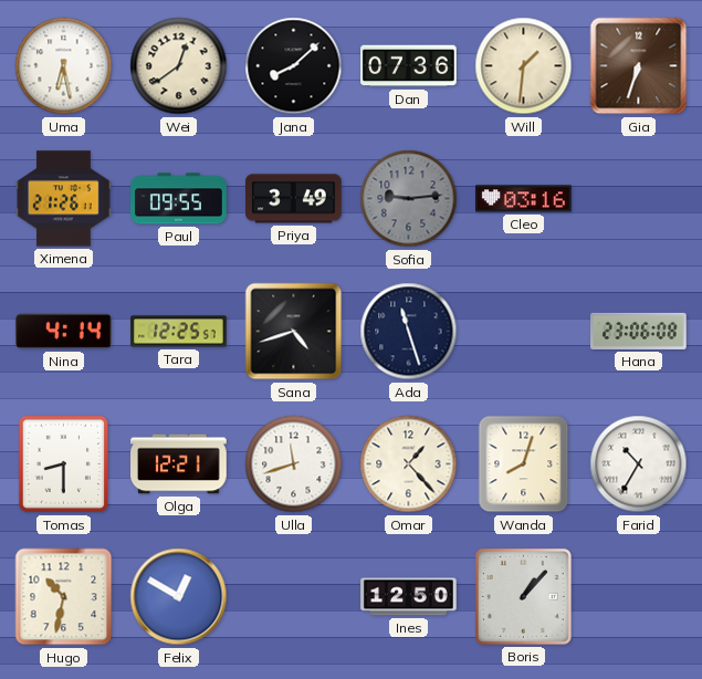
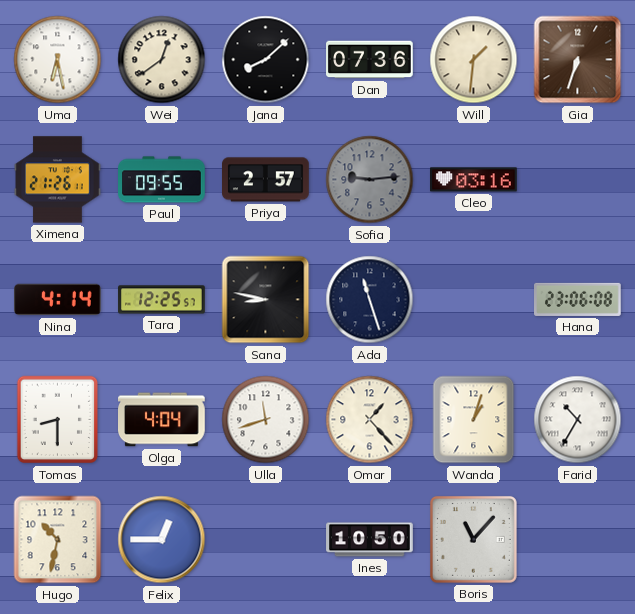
Priya: 3:49 -> 2:57
Sana: 4:42 -> 8:47
Olga: 12:21 -> 4:04
Wanda: 8:03 -> 1:03
Felix: 12:50 -> 12:45
Ines: 12:50 -> 10:50
Boris: 1:07 -> 11:07
